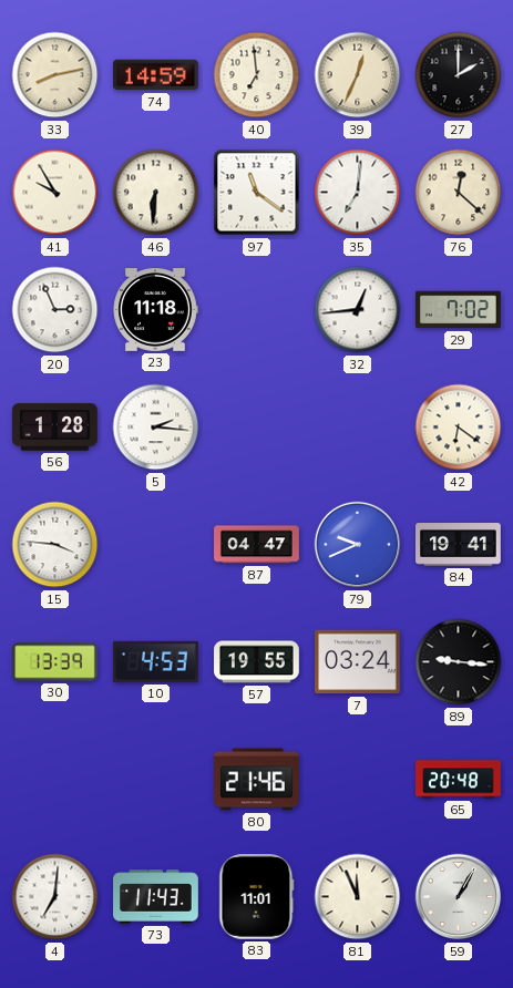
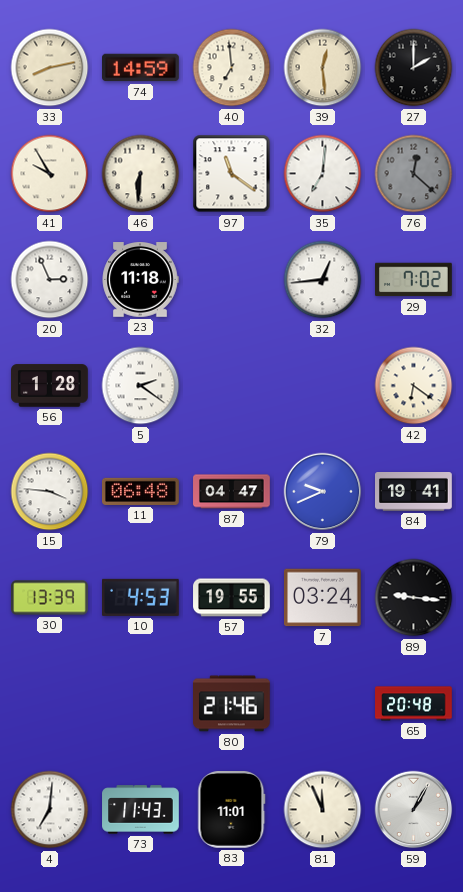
39: 12:34 -> 12:29
76 dial: cream -> grey
5: 2:16 -> 2:21
11: none -> 06:48
